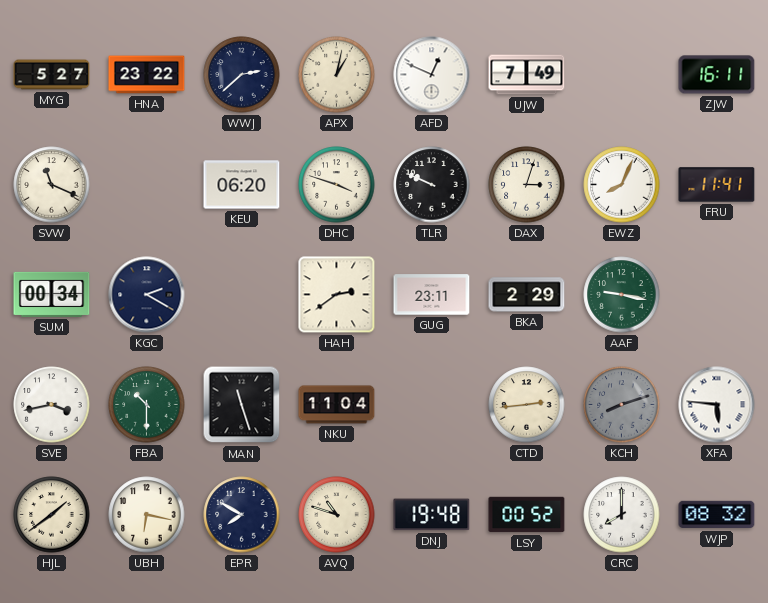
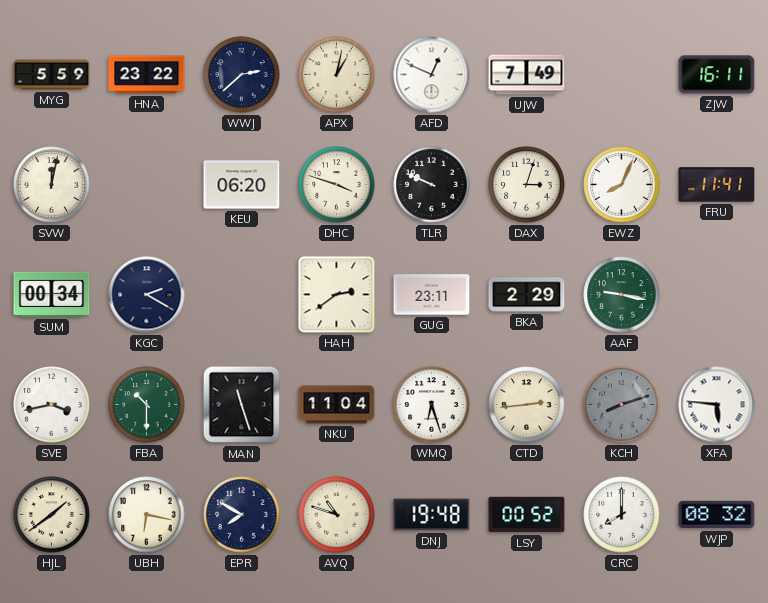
MYG: 5:27 -> 5:59
SVW: 11:19 -> 12:02
WMQ: none -> 6:27
